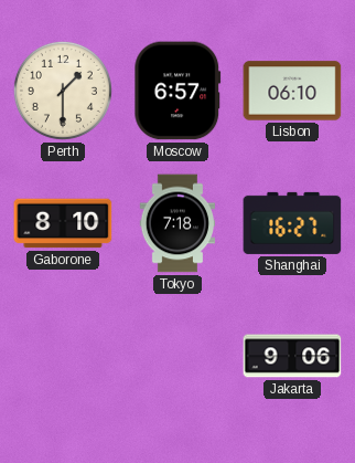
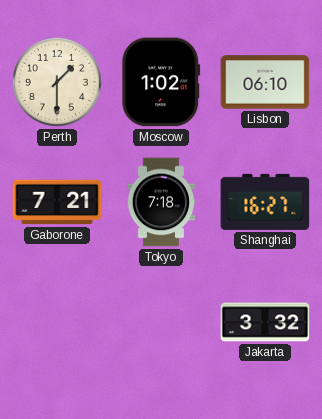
Moscow: 6:57 -> 1:02
Gaborone: 8:10 -> 7:21
Jakarta: 9:06 -> 3:32
